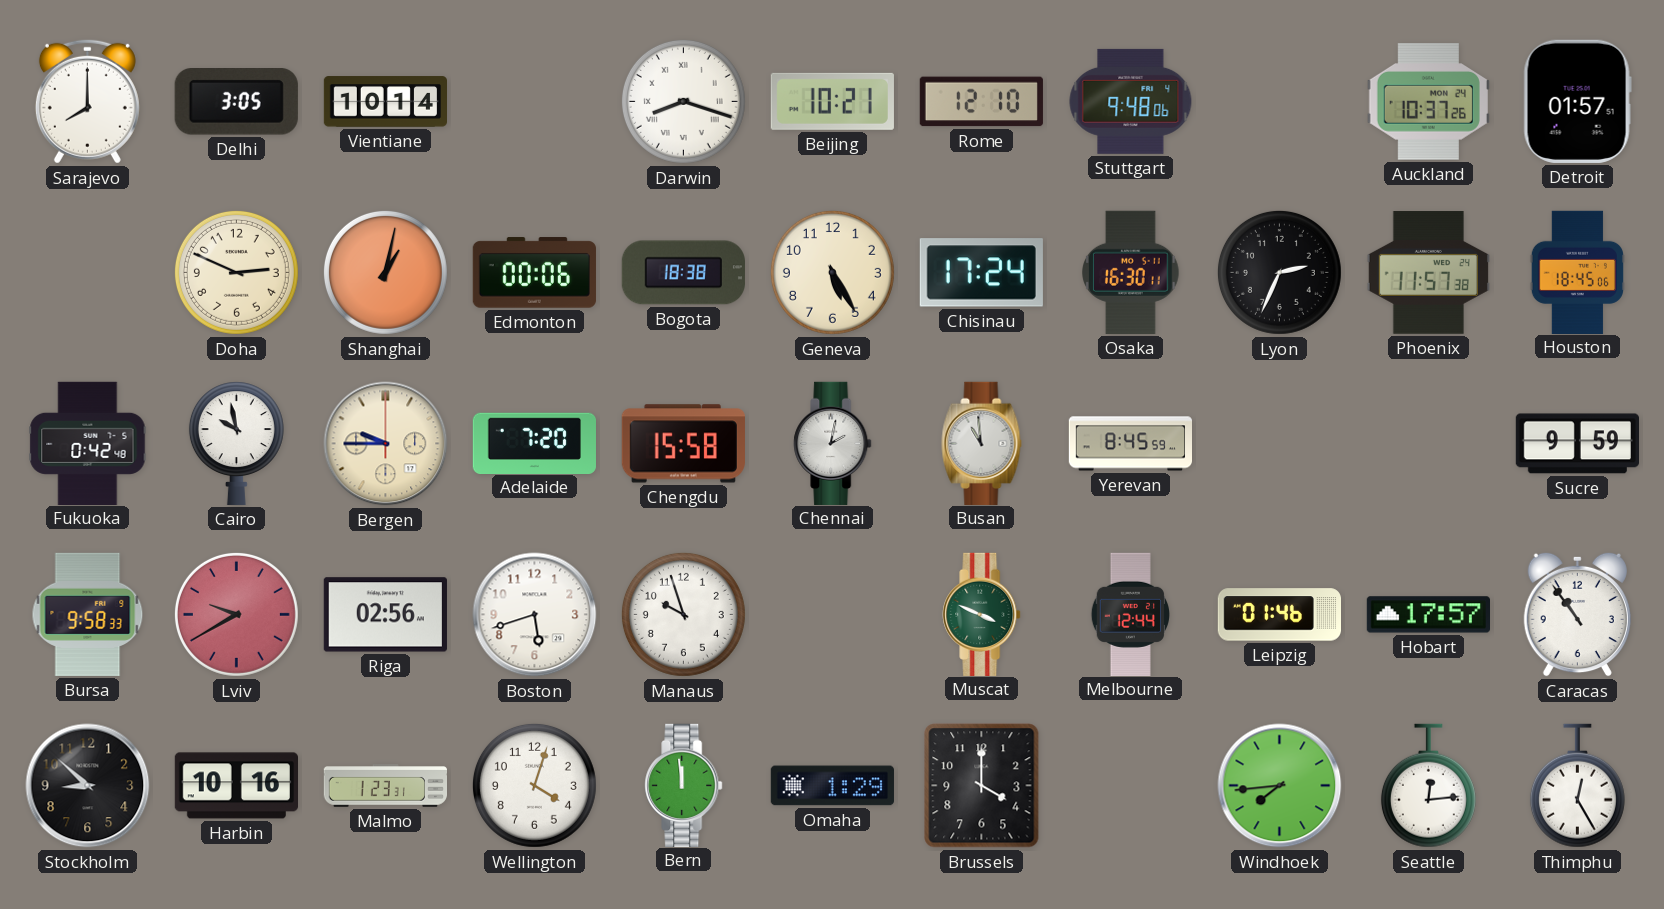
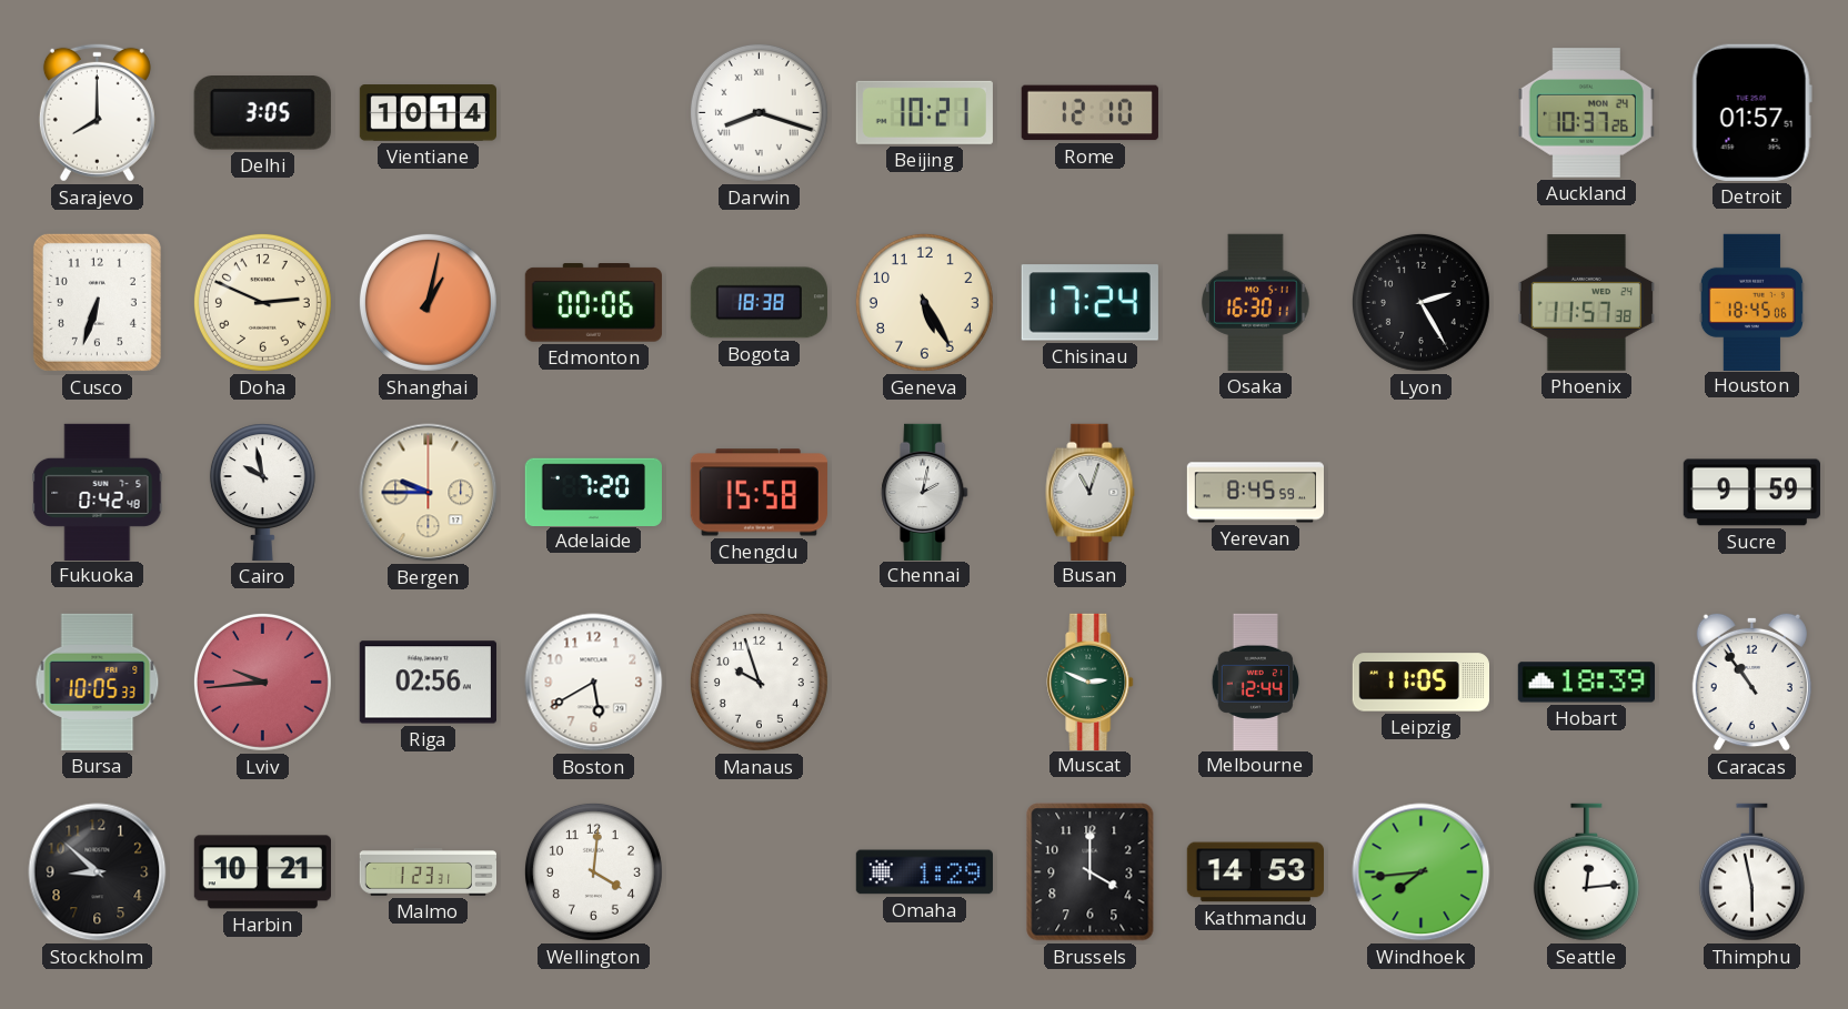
Stuttgart: 9:48 -> none
Cusco: none -> 6:33
Lyon: 2:34 -> 2:25
Busan: 10:59 -> 11:03
Bursa: 9:58 -> 10:05
Lviv: 9:40 -> 9:44
Boston: 5:42 -> 5:40
Muscat: 3:49 -> 2:49
Leipzig: 01:46 -> 11:05
Hobart: 17:57 -> 18:39
Harbin: 10:16 -> 10:21
Wellington: 4:03 -> 4:01
Bern: 11:59 -> none
Kathmandu: none -> 14:53
Thimphu: 12:25 -> 5:58
